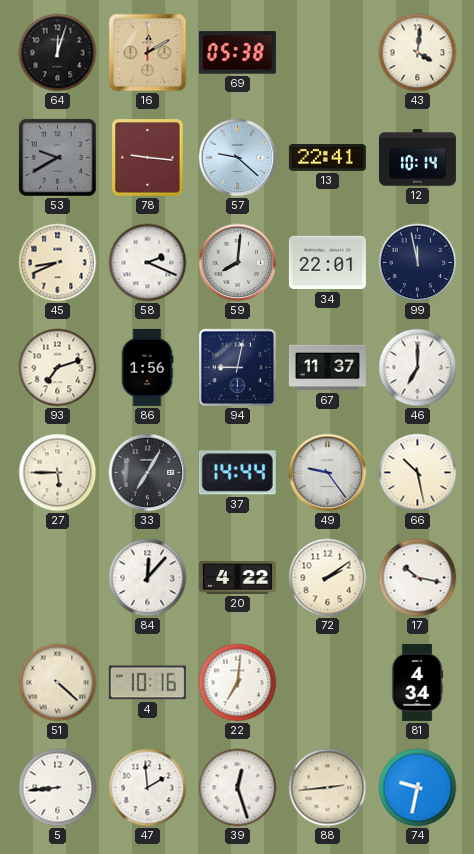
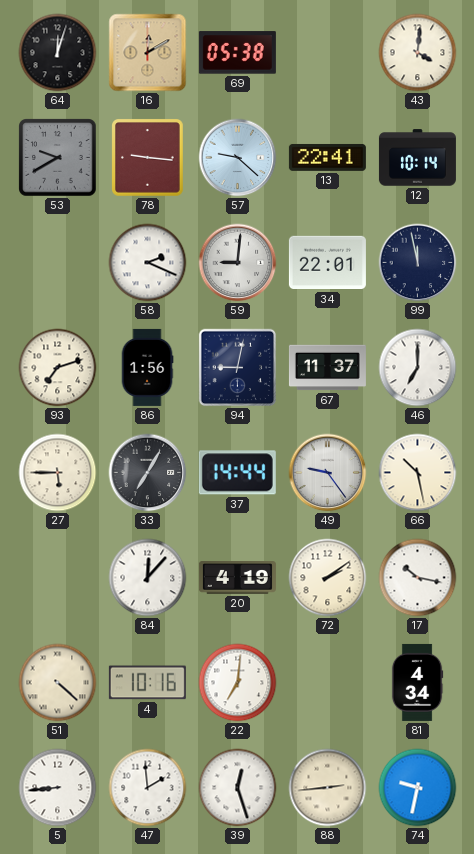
45: 8:41 -> none
59: 8:01 -> 9:01
20: 4:22 -> 4:19
